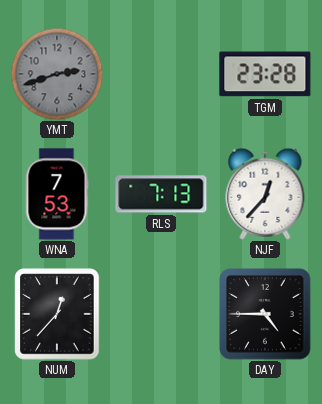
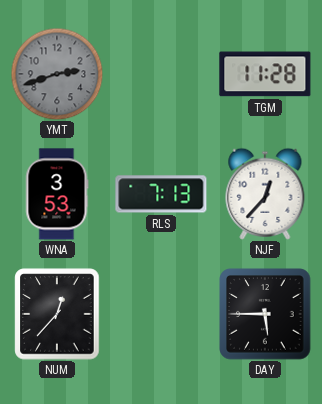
TGM: 23:28 -> 11:28
WNA: 7:53 -> 3:53
DAY: 4:45 -> 5:45
